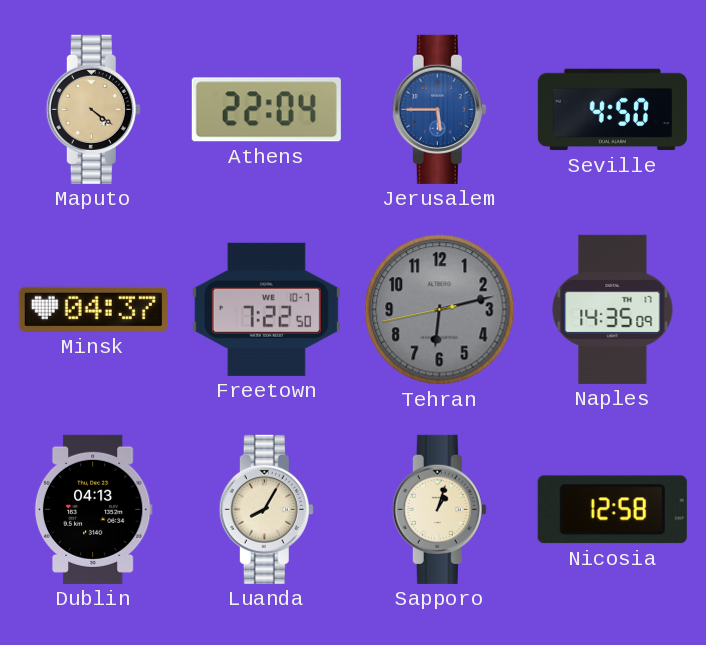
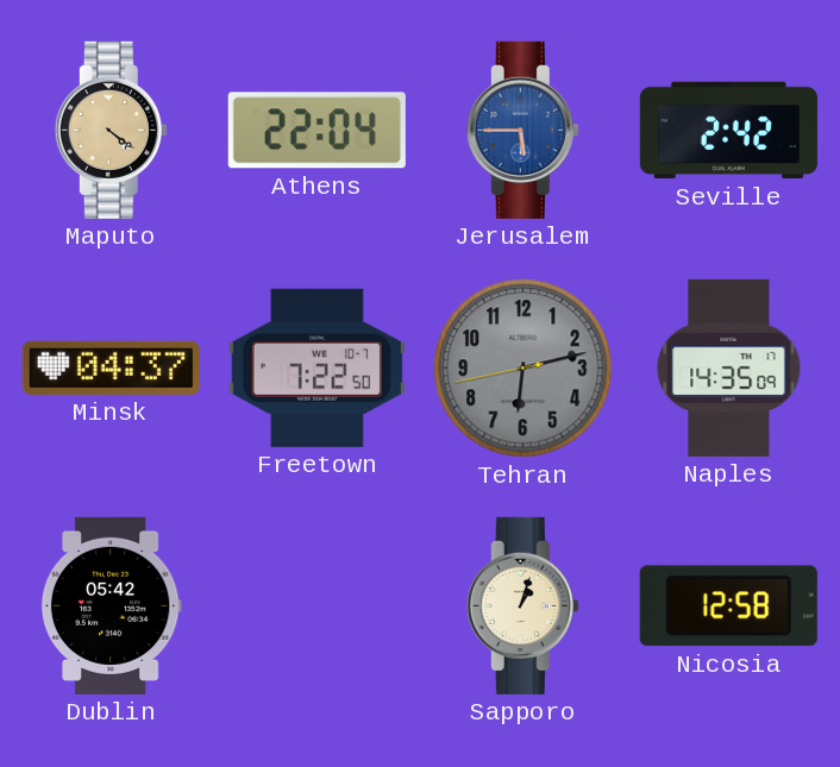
Seville: 4:50 -> 2:42
Dublin: 04:13 -> 05:42
Luanda: 8:05 -> none
